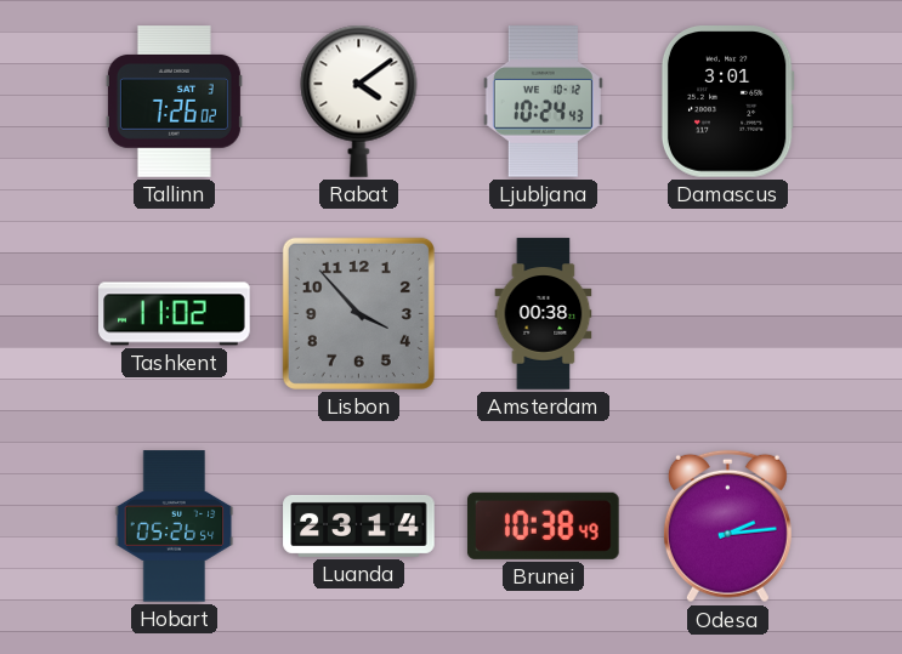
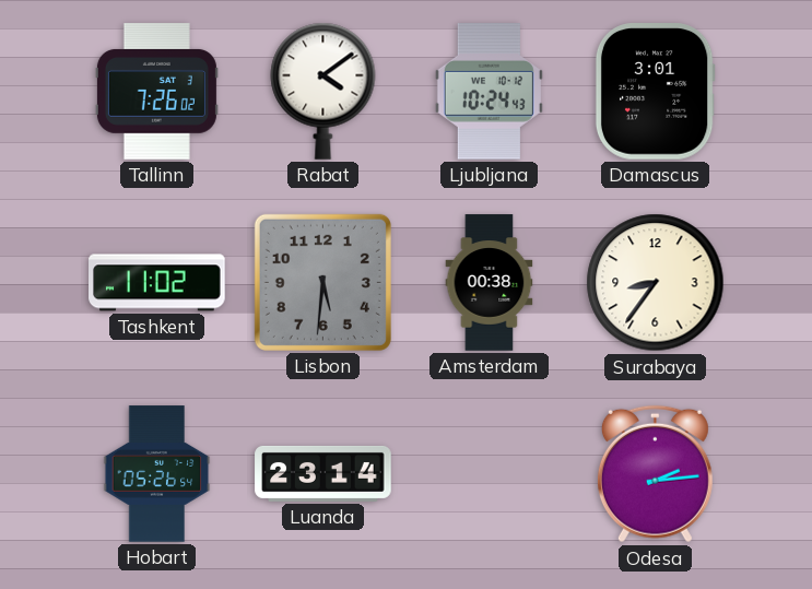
Lisbon: 3:53 -> 5:31
Surabaya: none -> 8:36
Brunei: 10:38 -> none
